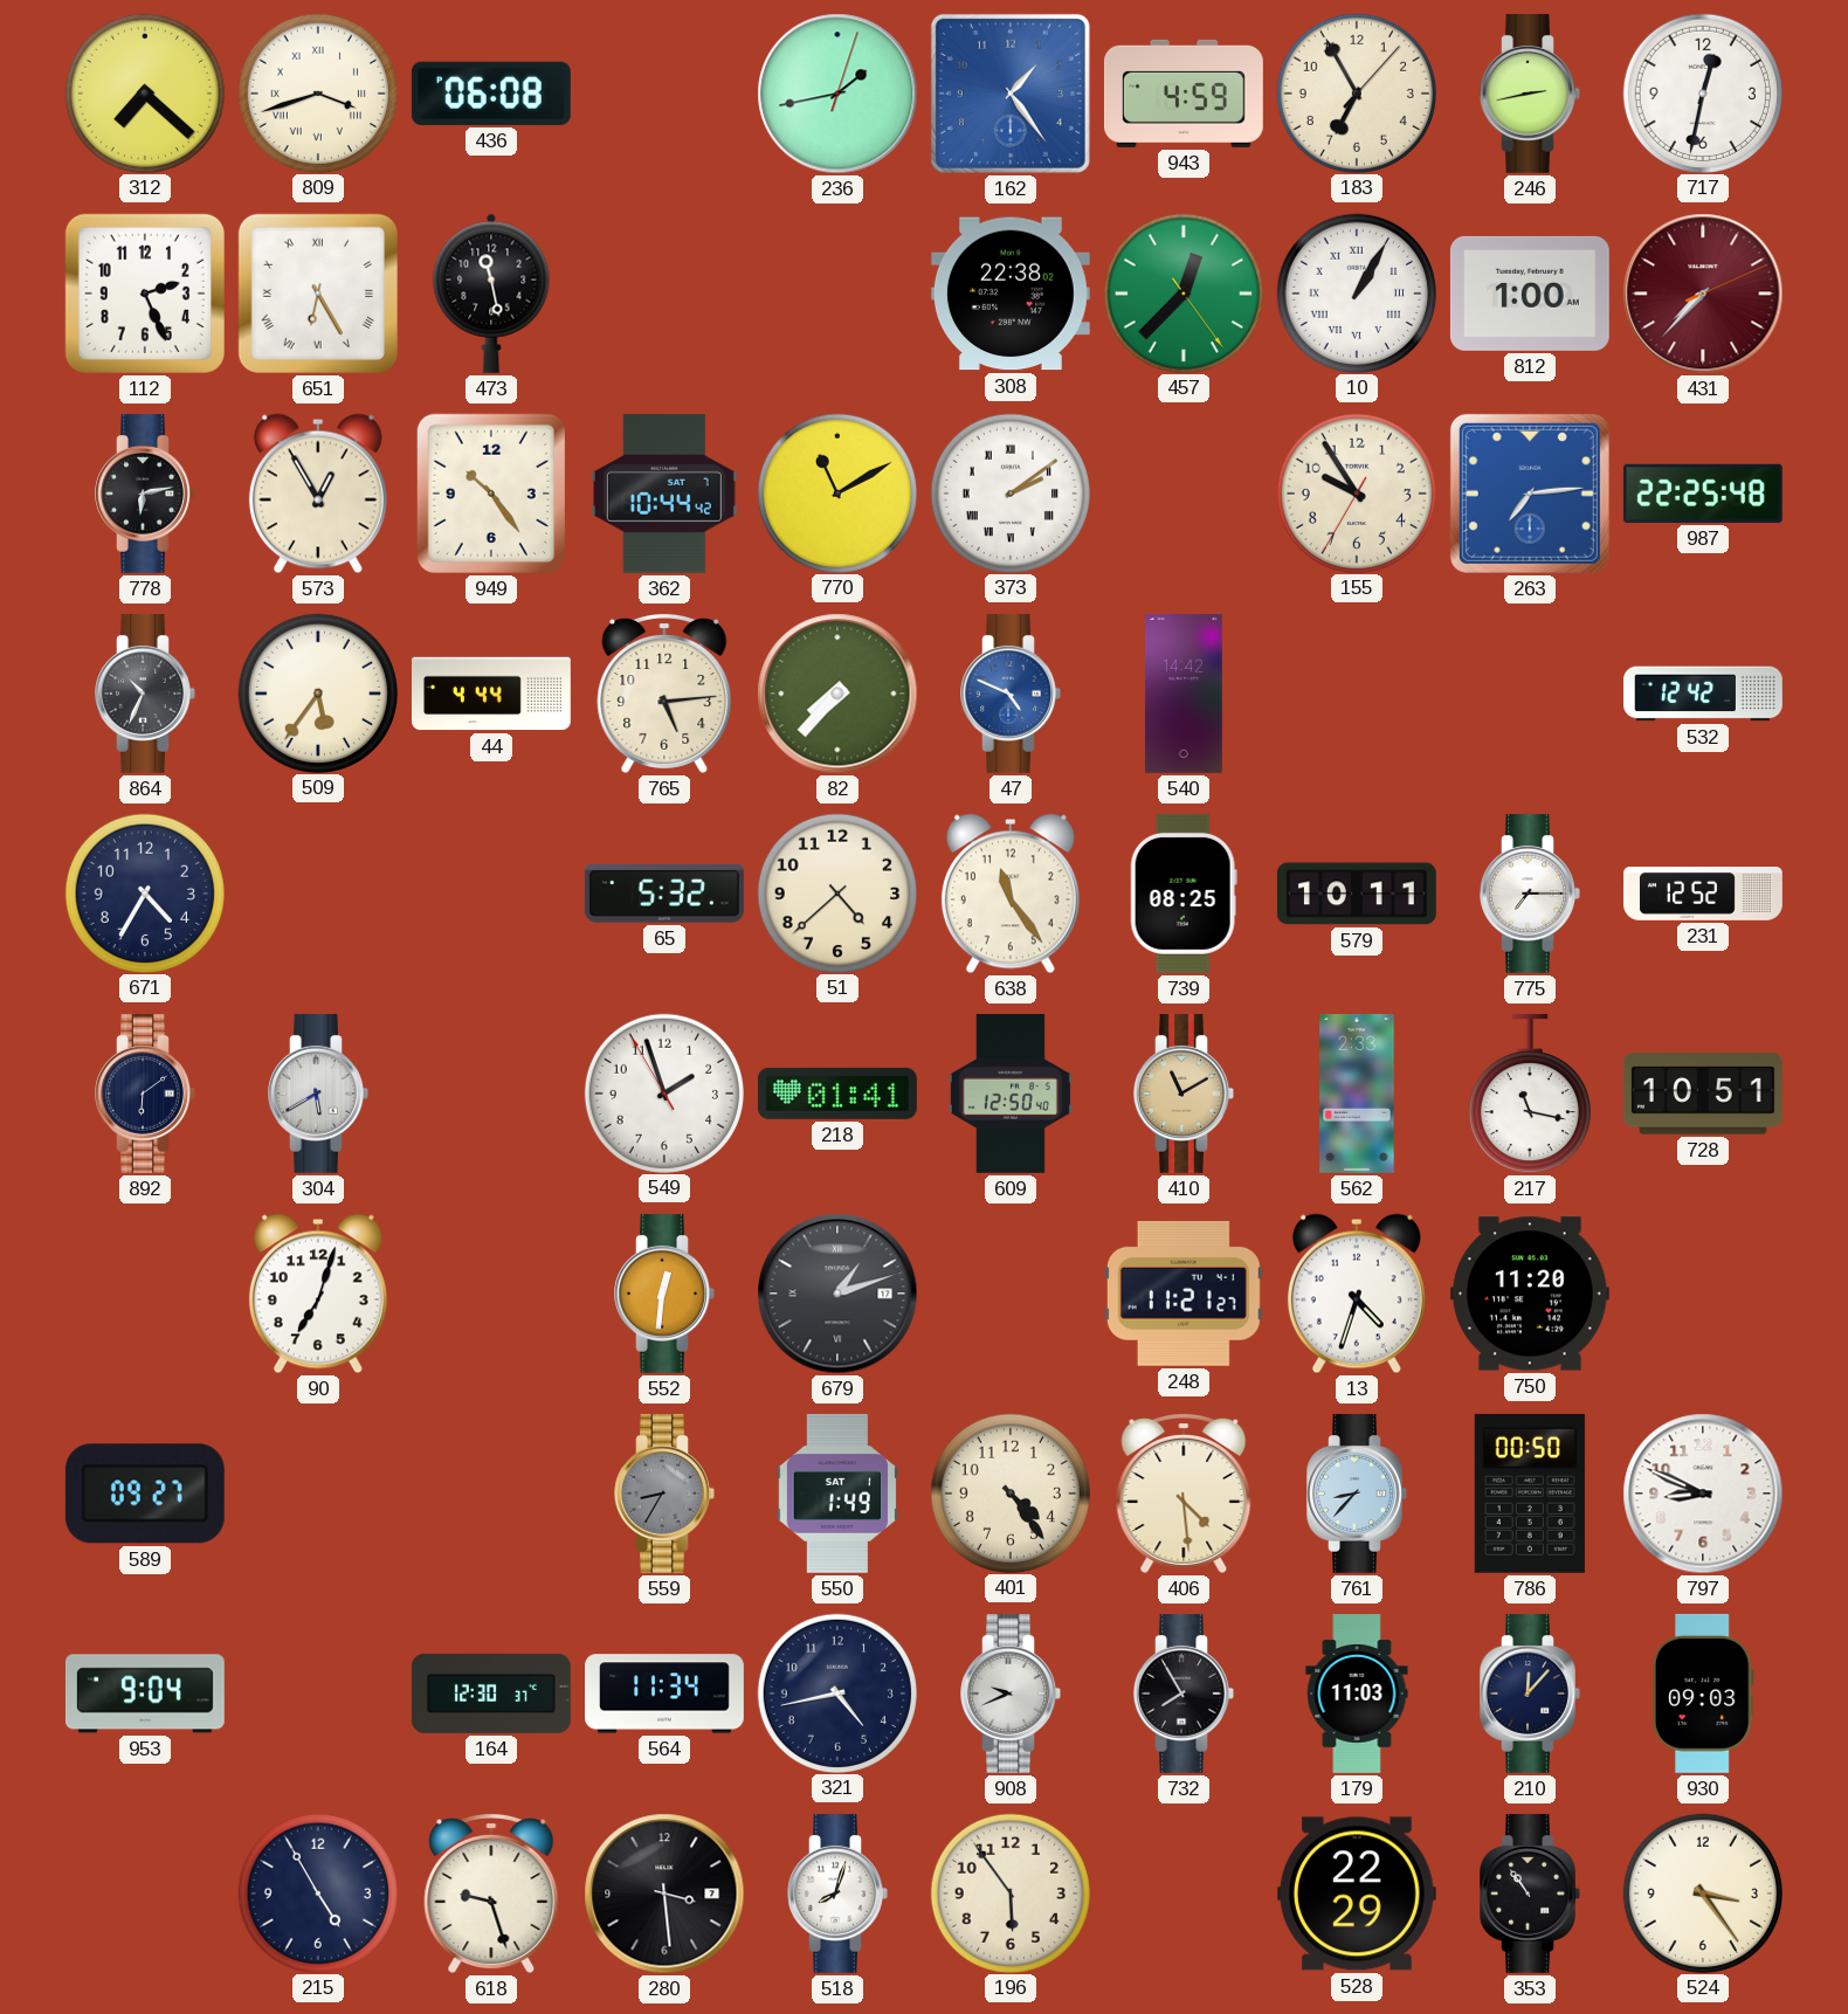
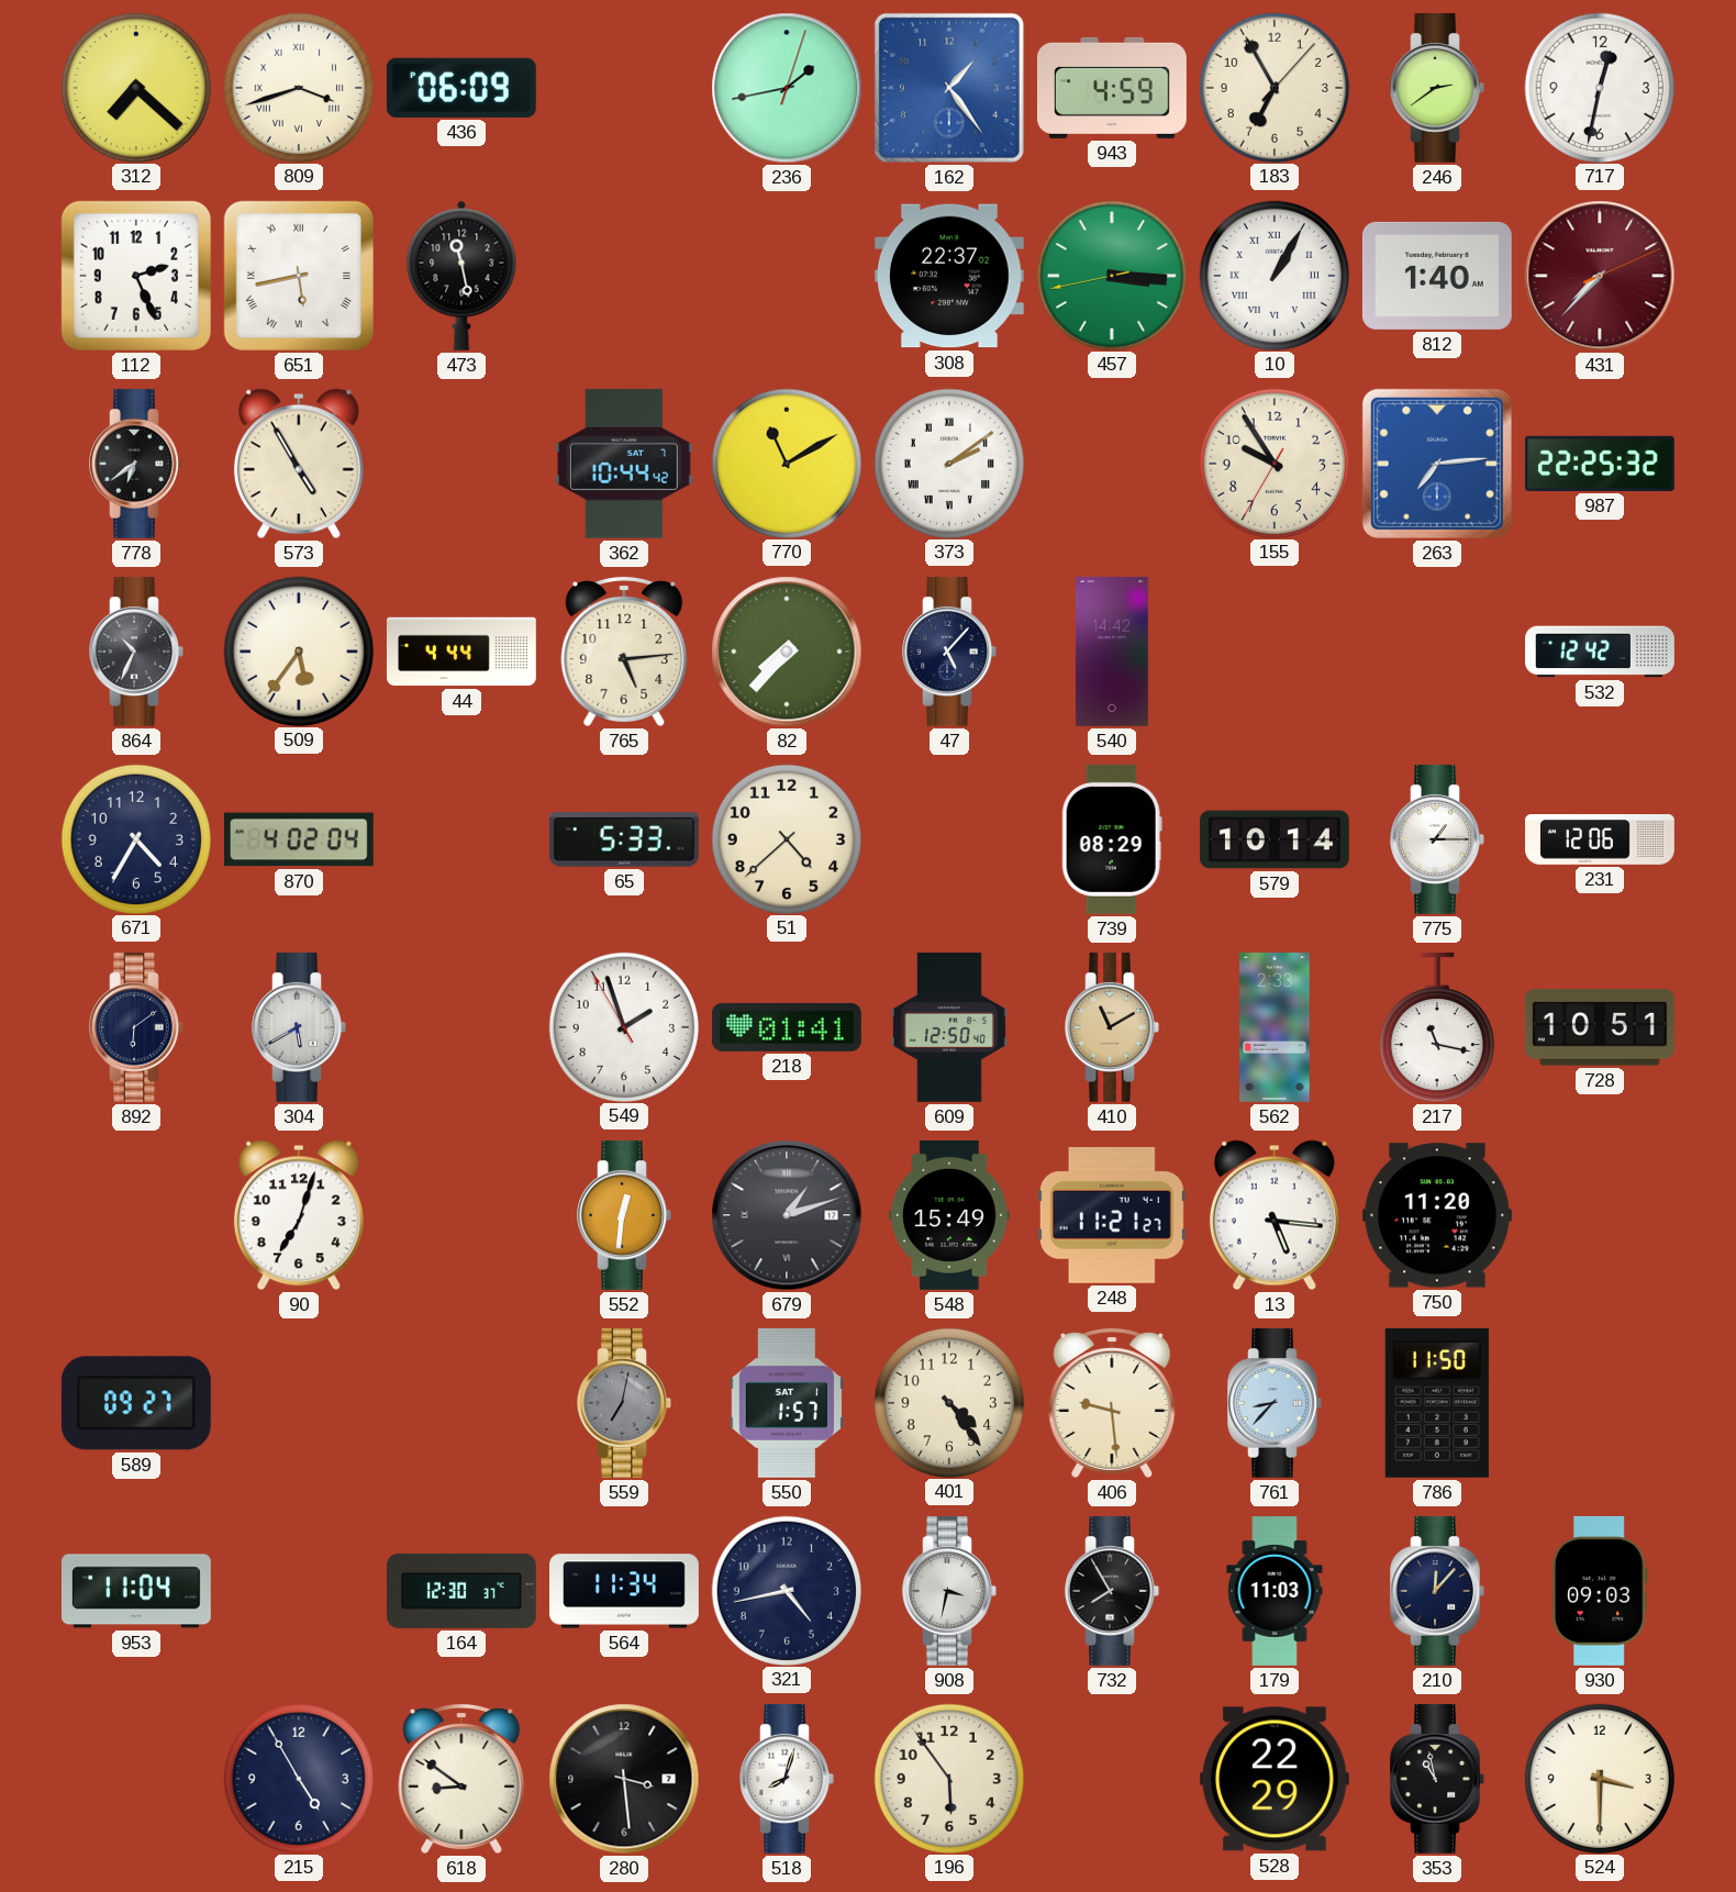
436: 06:08 -> 06:09
246: 2:43 -> 2:39
651: 6:25 -> 5:43
308: 22:38 -> 22:37
457: 12:37 -> 3:15
812: 1:00 -> 1:40
778: 6:13 -> 6:39
573: 12:55 -> 4:55
949: 10:24 -> none
987: 22:25:48 -> 22:25:32
47: 4:49 -> 5:07
47 dial: blue -> navy
870: none -> 4:02
65: 5:32 -> 5:33
638: 11:24 -> none
739: 08:25 -> 08:29
579: 10:11 -> 10:14
775: 7:15 -> 1:15
231: 12:52 -> 12:06
548: none -> 15:49
13: 4:33 -> 5:16
559: 8:35 -> 7:02
550: 1:49 -> 1:57
406: 4:29 -> 9:29
786: 00:50 -> 11:50
797: 8:49 -> none
953: 9:04 -> 11:04
908: 9:41 -> 3:32
618: 9:27 -> 8:51
353: 10:54 -> 10:58
524: 3:24 -> 3:30
